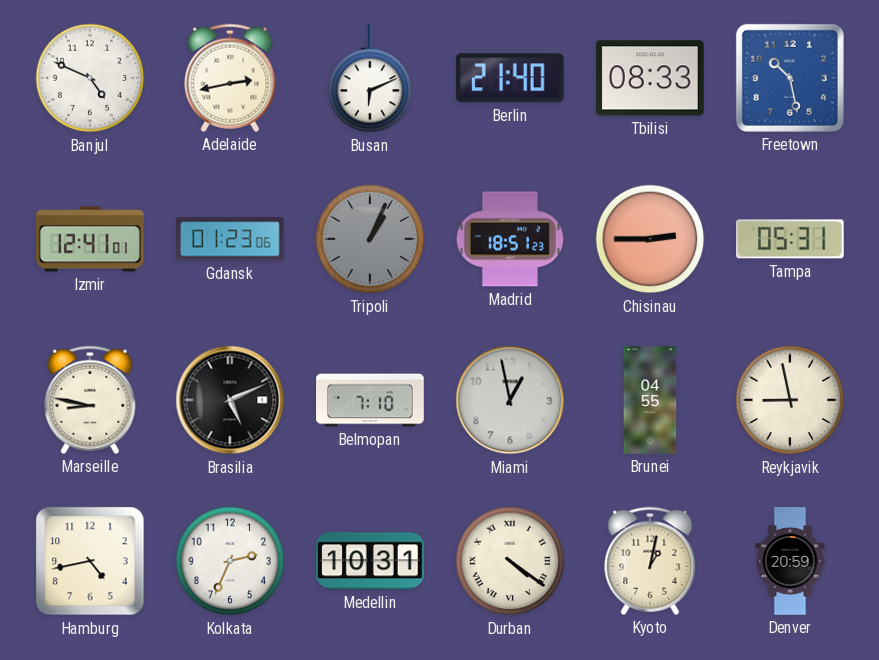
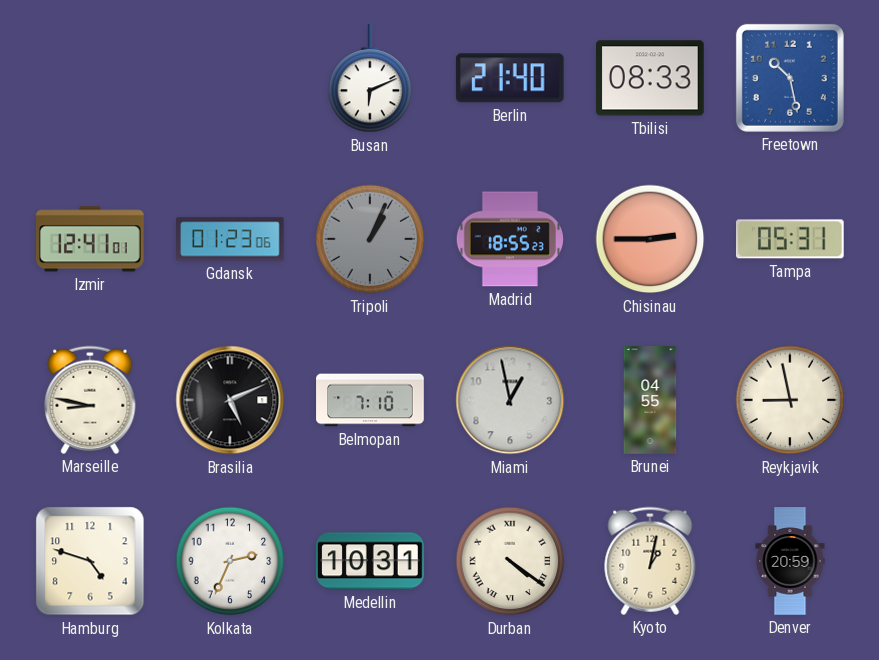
Banjul: 4:49 -> none
Adelaide: 2:43 -> none
Madrid: 18:51 -> 18:55
Hamburg: 4:43 -> 4:48
